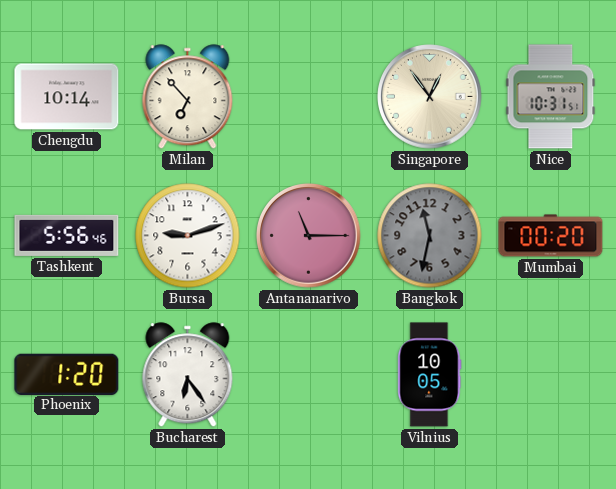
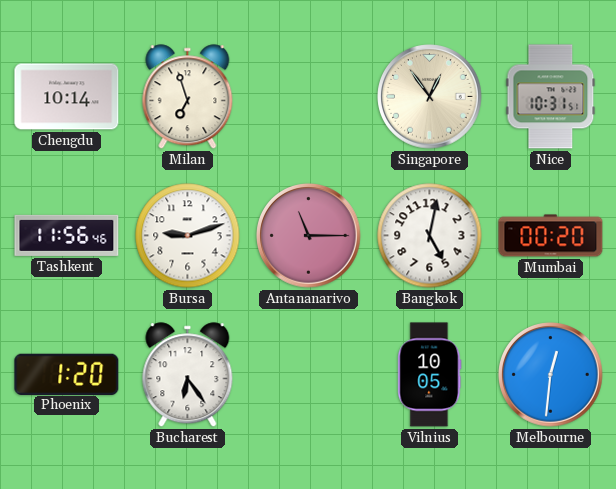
Milan: 6:53 -> 6:57
Tashkent: 5:56 -> 11:56
Bangkok: 11:32 -> 5:02
Bangkok dial: grey -> white
Melbourne: none -> 12:31
